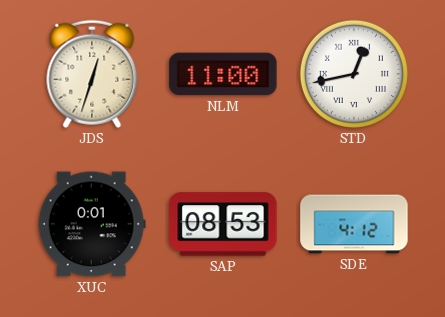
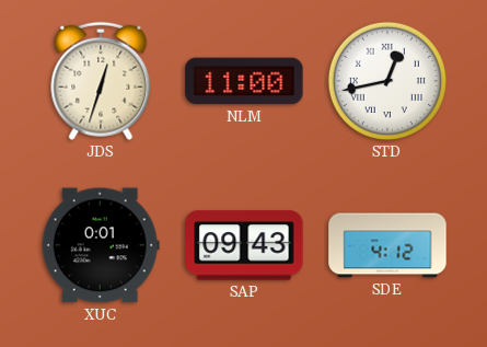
SAP: 08:53 -> 09:43
